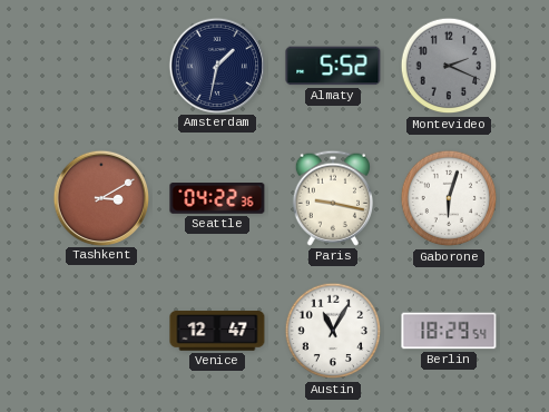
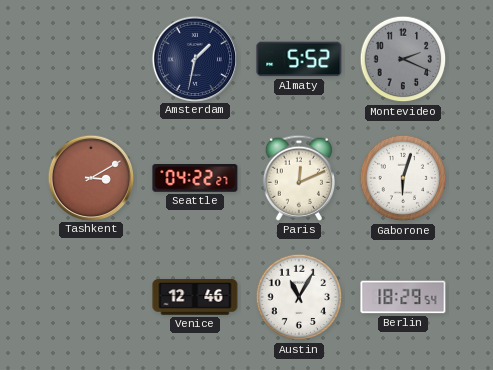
Seattle: 04:22:36 -> 04:22:27
Paris: 9:17 -> 12:11
Venice: 12:47 -> 12:46
